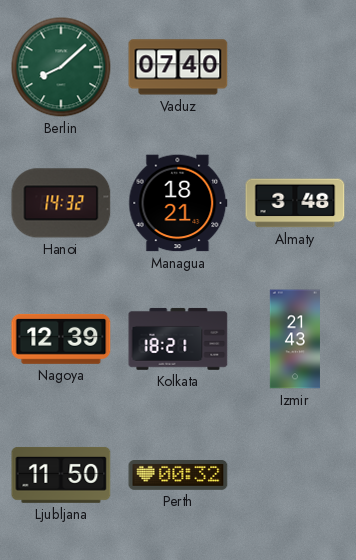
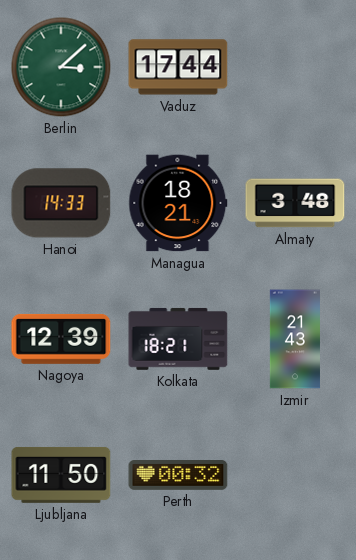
Berlin: 8:08 -> 3:08
Vaduz: 07:40 -> 17:44
Hanoi: 14:32 -> 14:33
